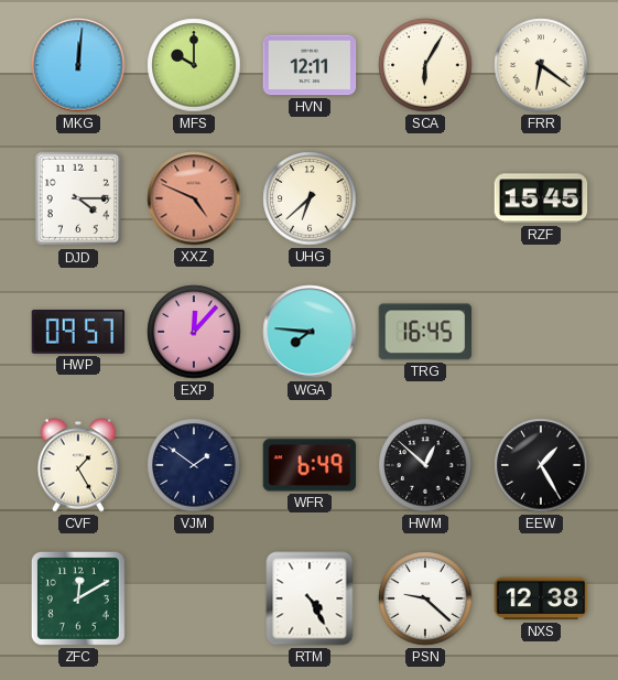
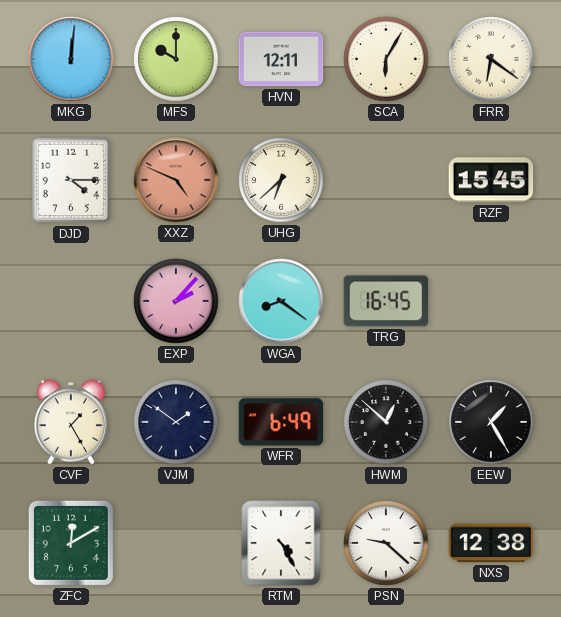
HWP: 09:57 -> none
EXP: 12:07 -> 2:07
WGA: 7:46 -> 8:21
